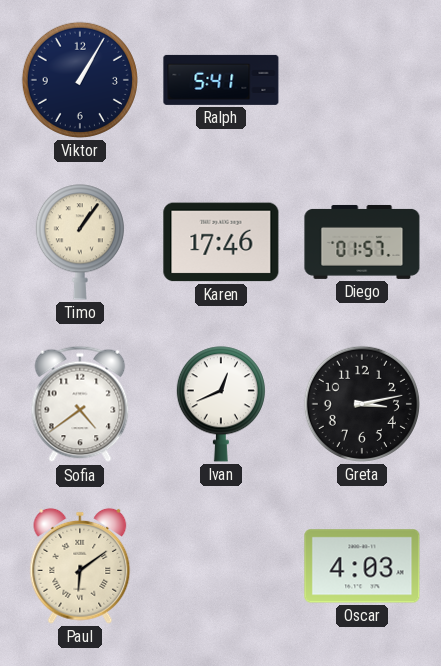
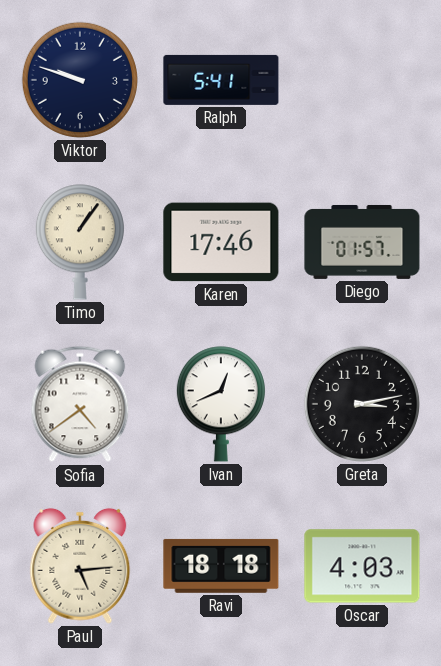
Viktor: 1:05 -> 9:48
Paul: 6:09 -> 5:14
Ravi: none -> 18:18
